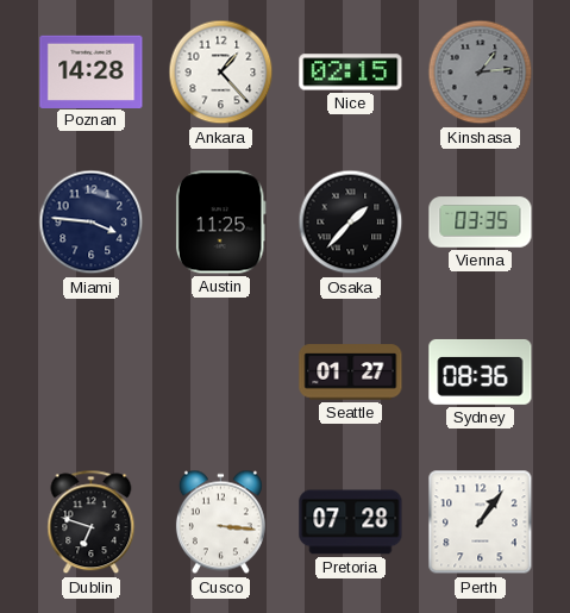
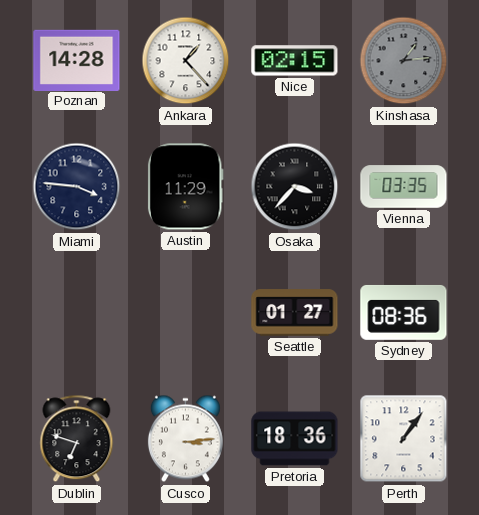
Austin: 11:25 -> 11:29
Osaka: 1:37 -> 3:37
Cusco: 3:16 -> 3:14
Pretoria: 07:28 -> 18:36
